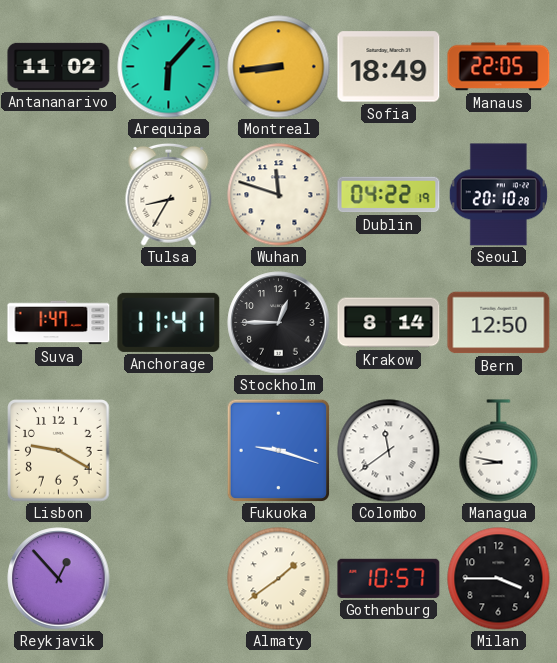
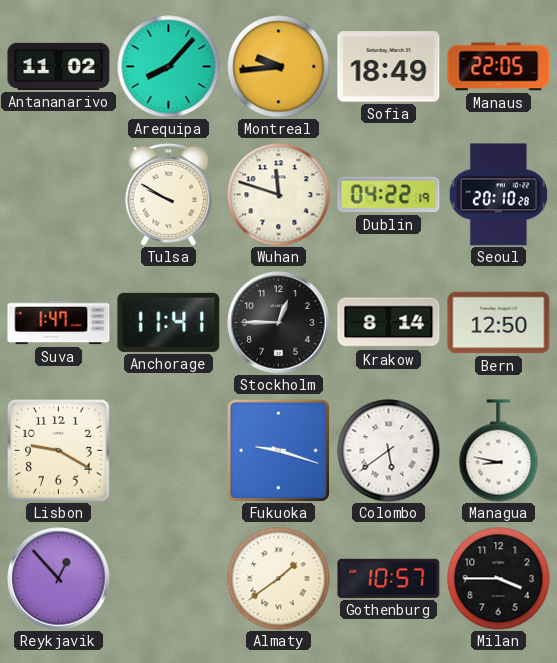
Arequipa: 6:07 -> 8:07
Montreal: 8:44 -> 9:44
Tulsa: 8:35 -> 9:50
Colombo: 11:39 -> 5:39
